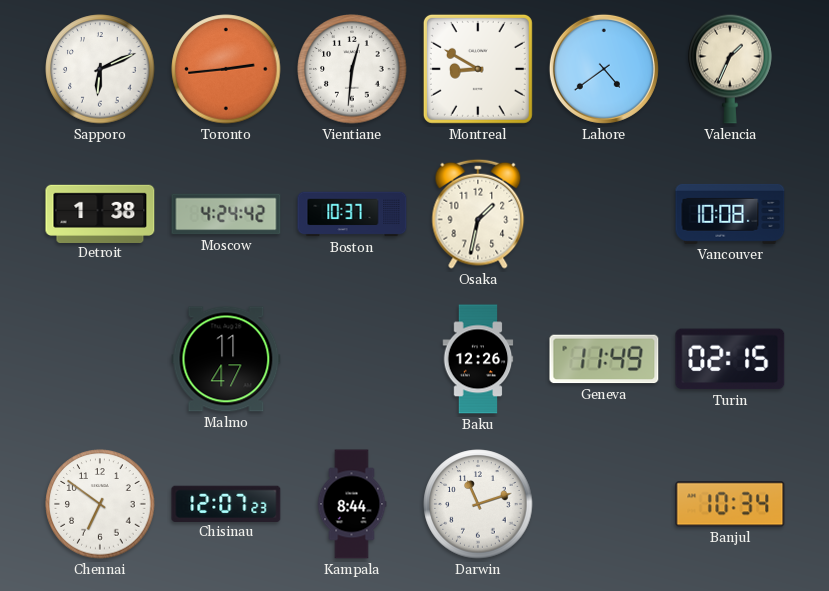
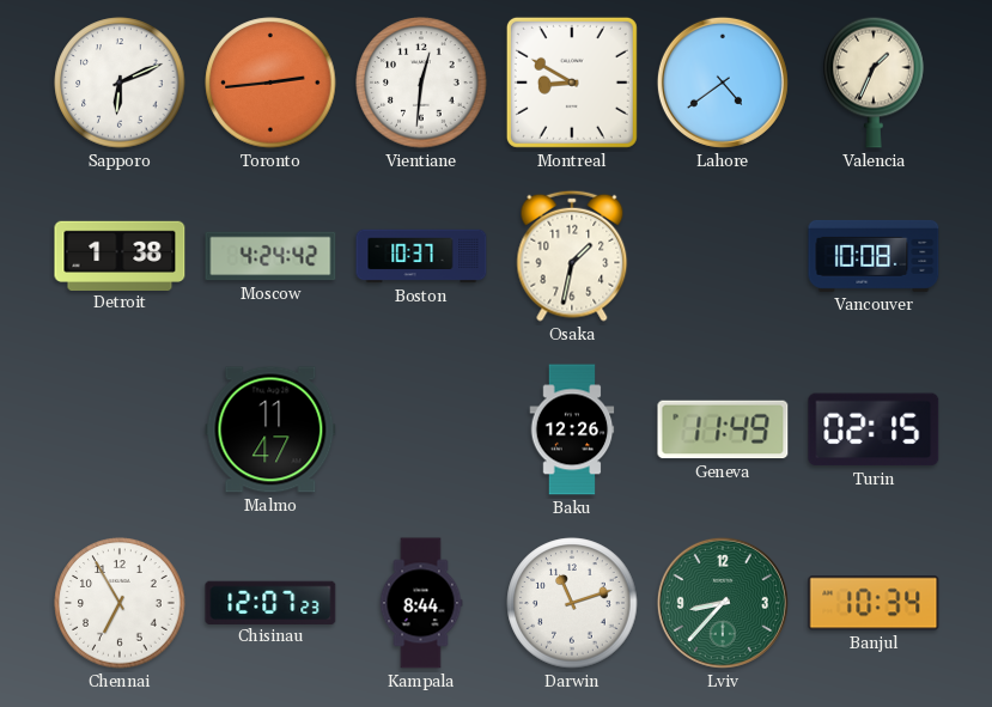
Chennai: 6:51 -> 6:55
Lviv: none -> 8:37
